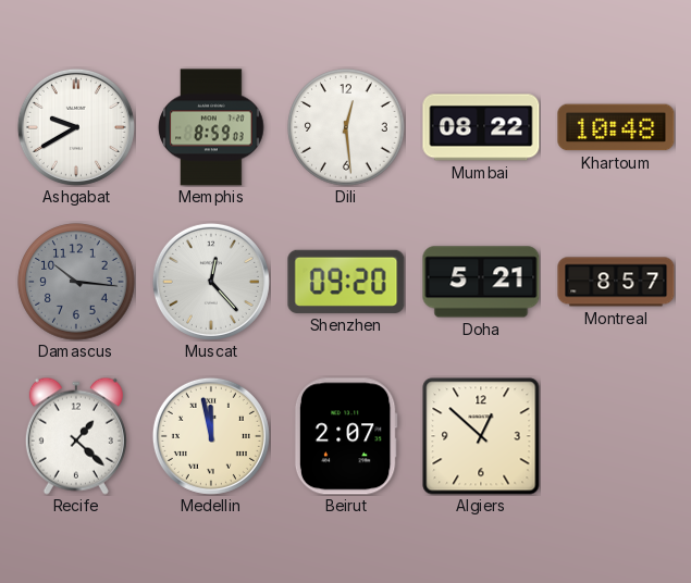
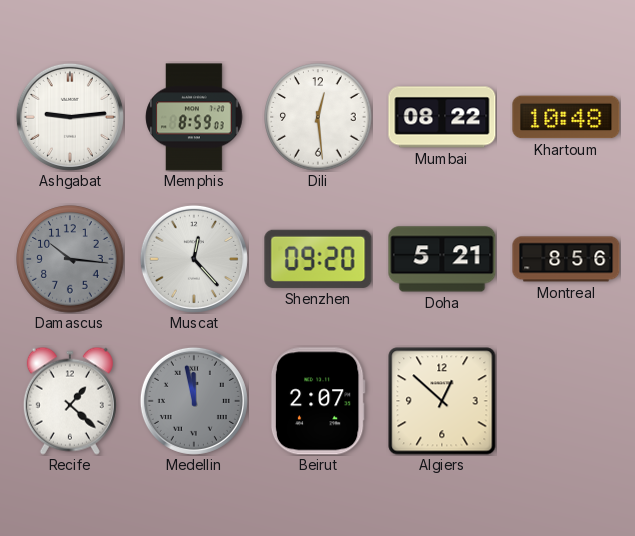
Ashgabat: 9:40 -> 9:14
Montreal: 8:57 -> 8:56
Medellin dial: cream -> grey
